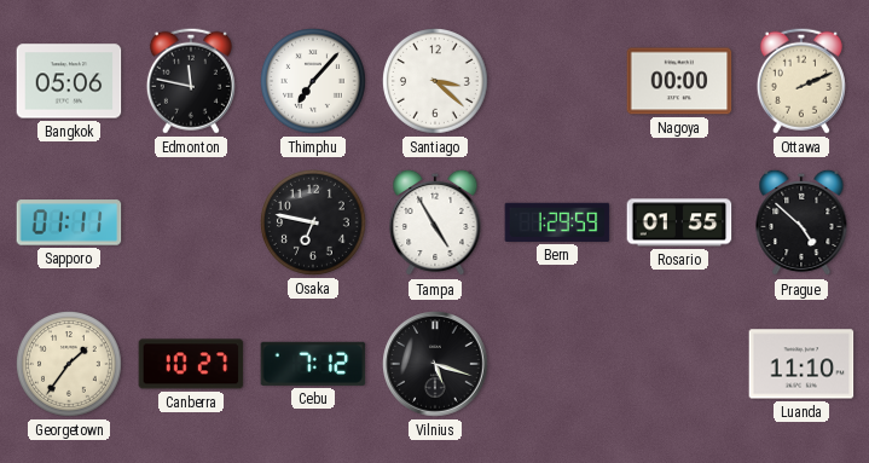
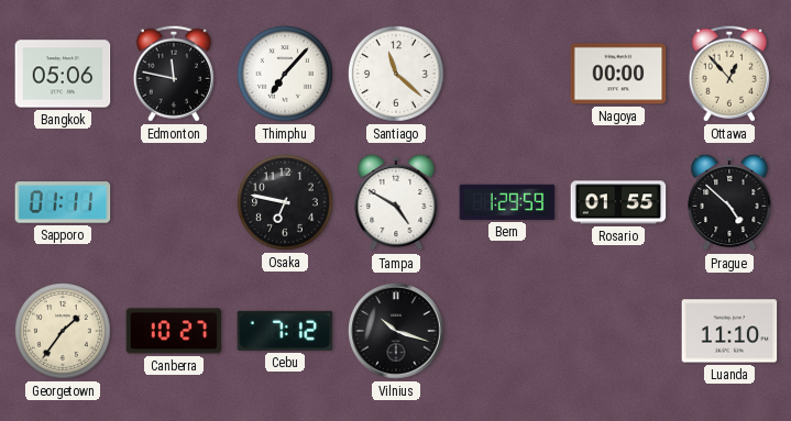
Santiago: 3:22 -> 11:22
Ottawa: 2:11 -> 12:53
Tampa: 4:55 -> 4:50
Vilnius: 5:18 -> 10:18
